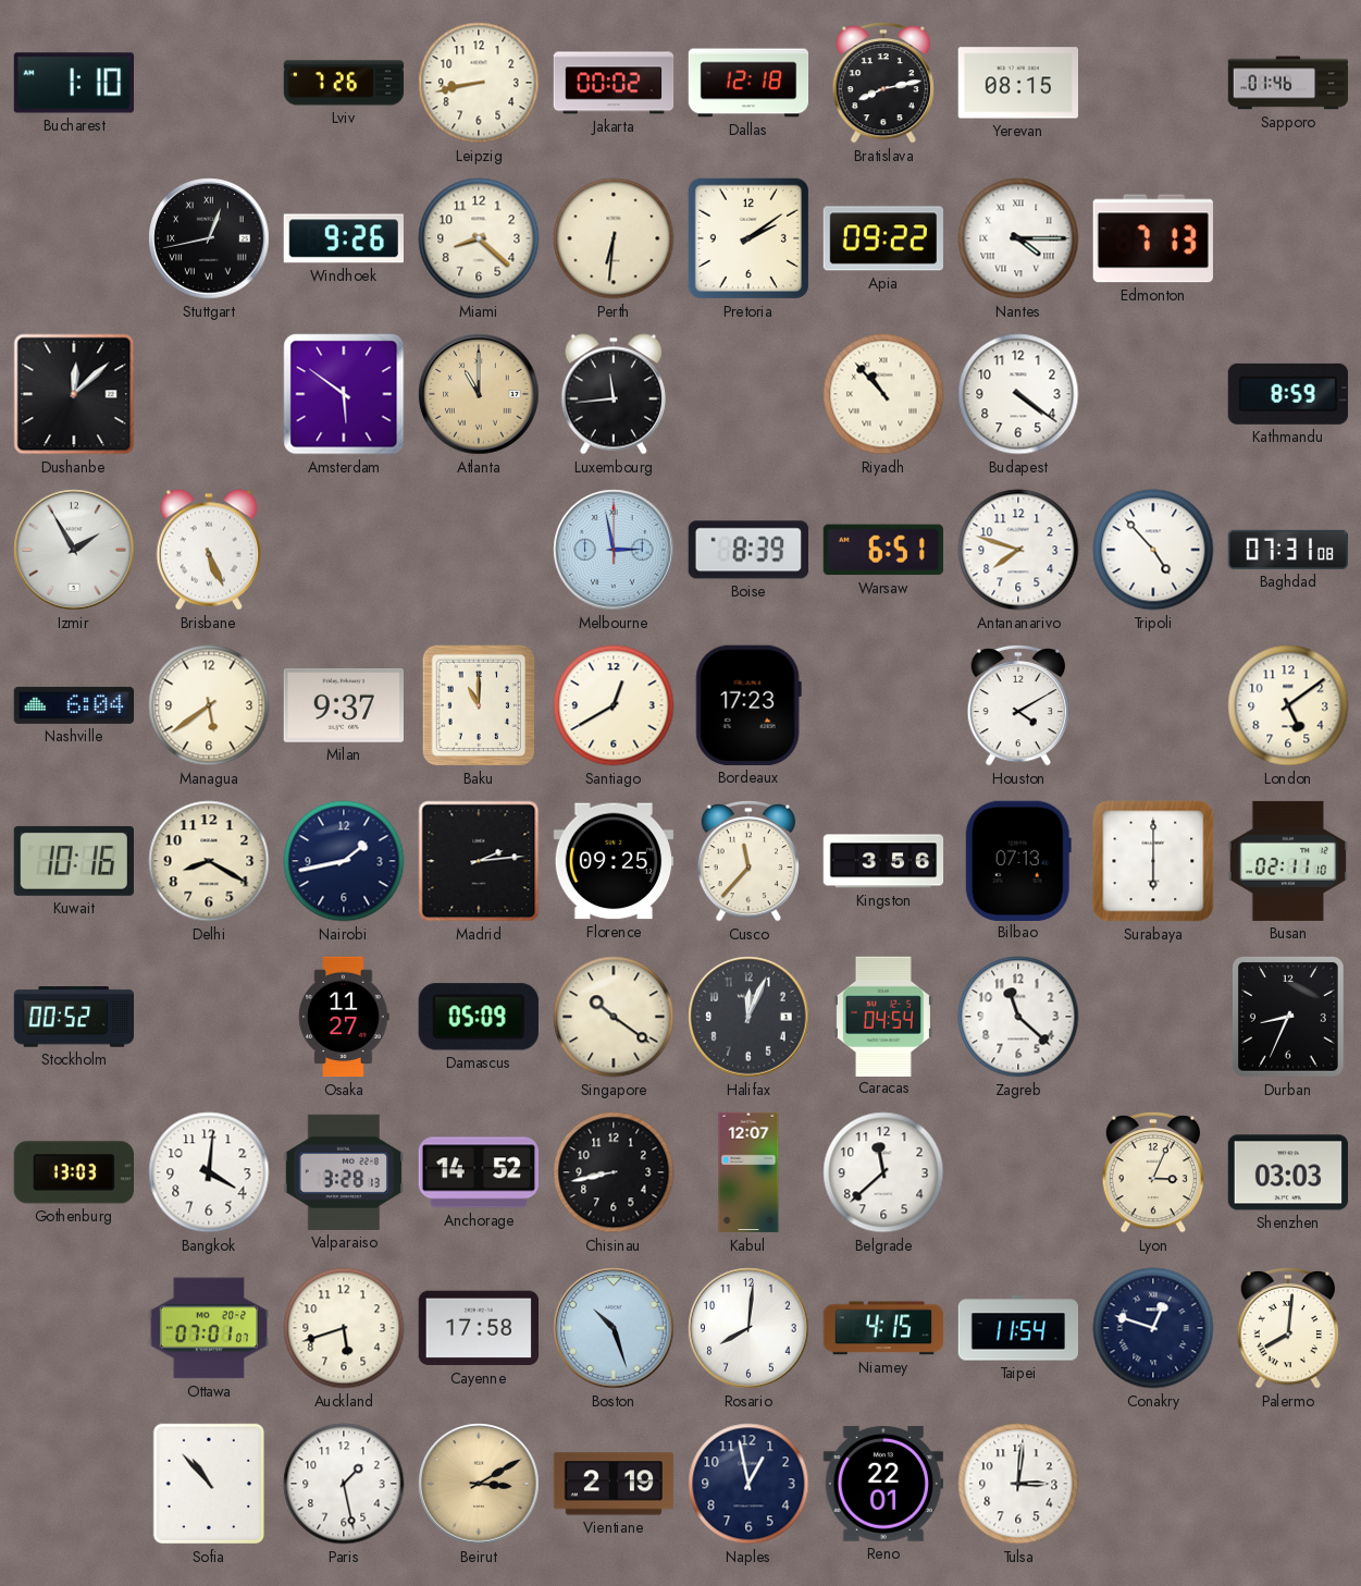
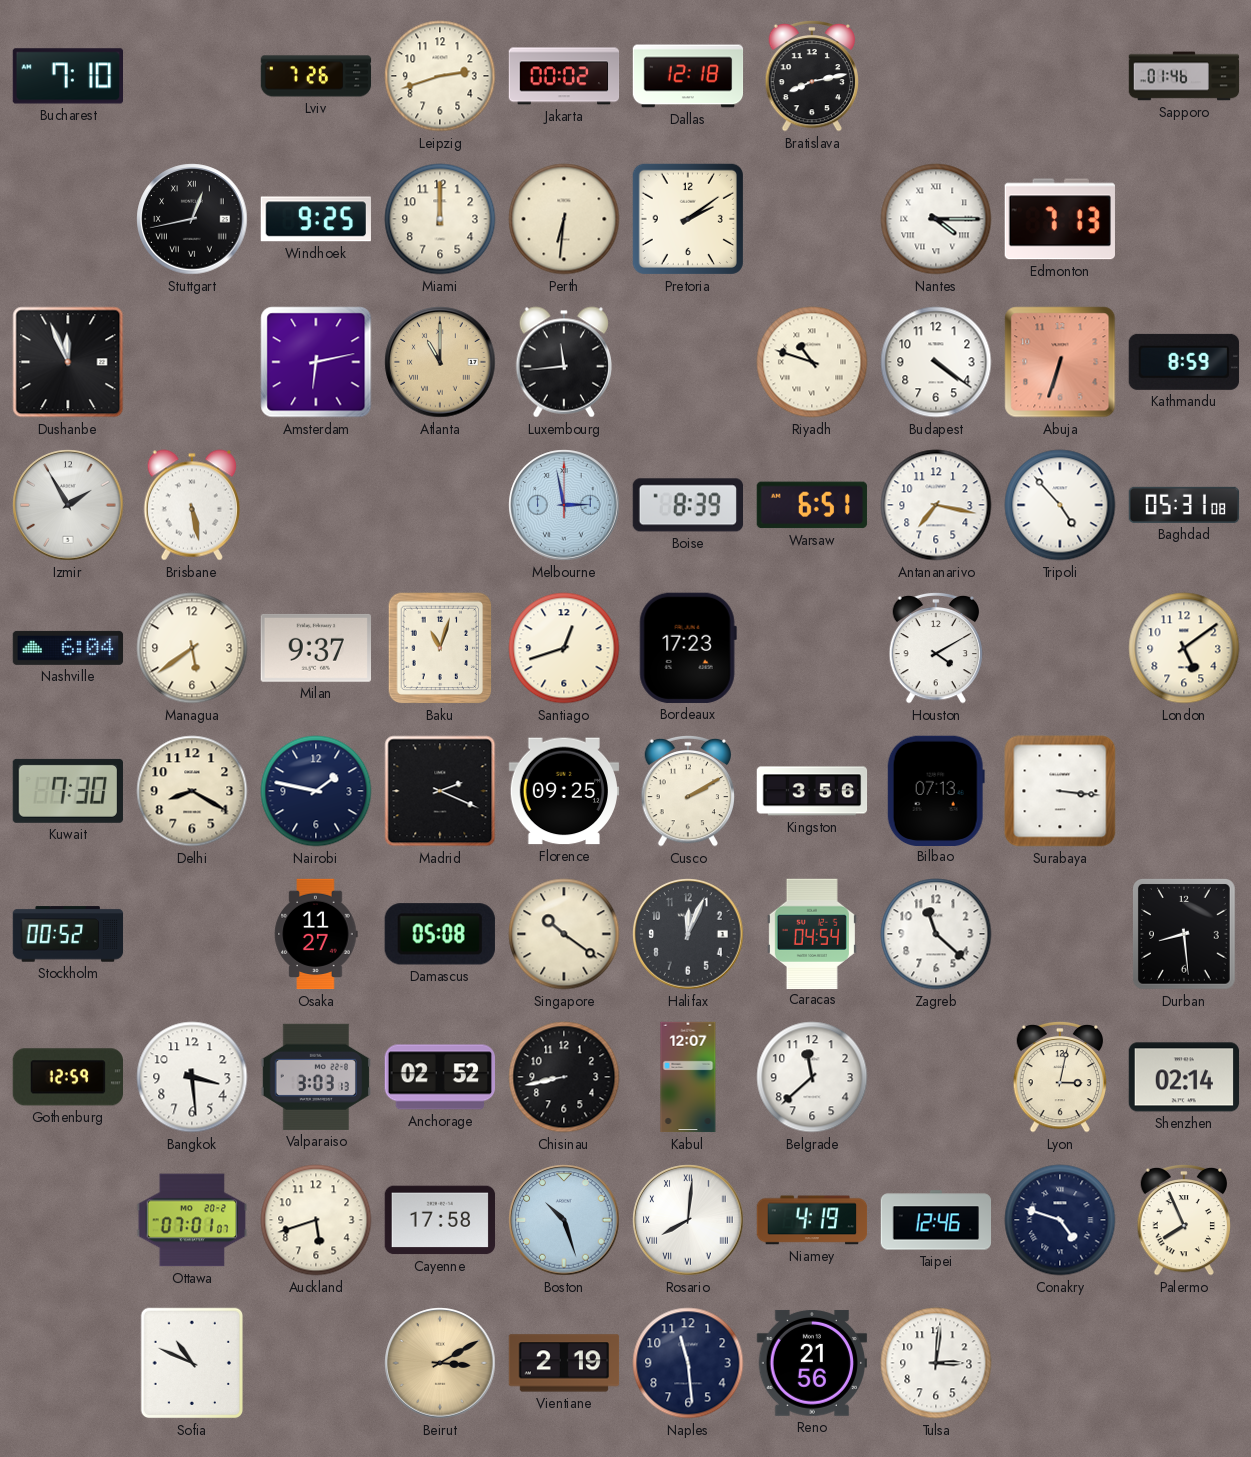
Bucharest: 1:10 -> 7:10
Leipzig: 8:43 -> 2:42
Yerevan: 08:15 -> none
Windhoek: 9:26 -> 9:25
Miami: 8:22 -> 12:00
Apia: 09:22 -> none
Dushanbe: 12:08 -> 11:56
Amsterdam: 5:51 -> 6:13
Riyadh: 10:53 -> 10:48
Abuja: none -> 6:33
Brisbane: 5:26 -> 5:28
Antananarivo: 7:48 -> 7:17
Baghdad: 07:31 -> 05:31
Baku: 11:00 -> 11:03
Santiago: 12:40 -> 12:42
Kuwait: 10:16 -> 7:30
Nairobi: 1:43 -> 1:47
Madrid: 2:14 -> 2:19
Cusco: 11:37 -> 2:10
Surabaya: 6:00 -> 3:16
Busan: 02:11 -> none
Damascus: 05:09 -> 05:08
Durban: 8:34 -> 8:29
Gothenburg: 13:03 -> 12:59
Bangkok: 4:01 -> 3:29
Valparaiso: 3:28 -> 3:03
Anchorage: 14:52 -> 02:52
Lyon: 3:04 -> 3:02
Shenzhen: 03:03 -> 02:14
Rosario numerals: Arabic -> Roman
Niamey: 4:15 -> 4:19
Taipei: 11:54 -> 12:46
Conakry: 12:48 -> 4:48
Palermo: 8:01 -> 7:56
Sofia: 10:53 -> 10:49
Paris: 1:28 -> none
Naples: 12:58 -> 11:29
Reno: 22:01 -> 21:56
